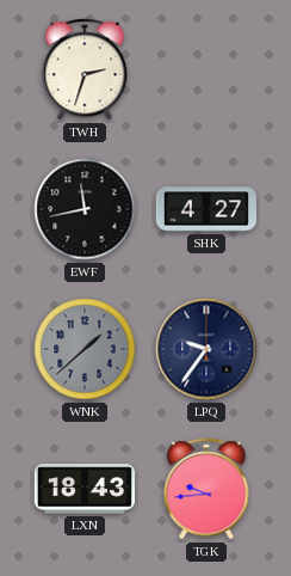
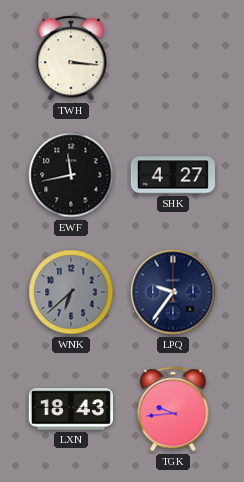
TWH: 2:33 -> 3:16
WNK: 1:38 -> 6:38
